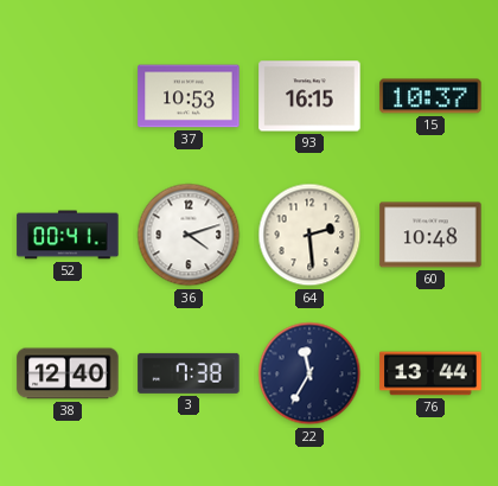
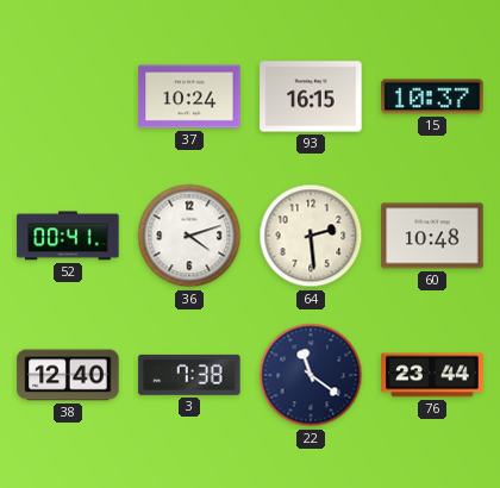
37: 10:53 -> 10:24
22: 11:35 -> 11:21
76: 13:44 -> 23:44
